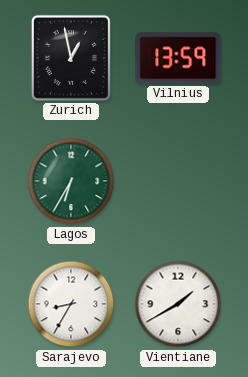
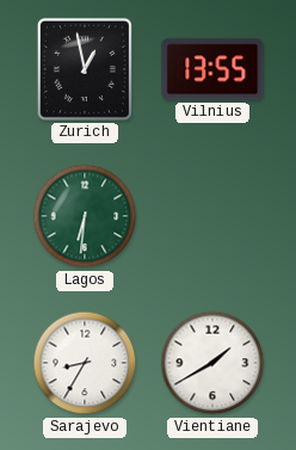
Vilnius: 13:59 -> 13:55
Lagos: 6:35 -> 6:31
